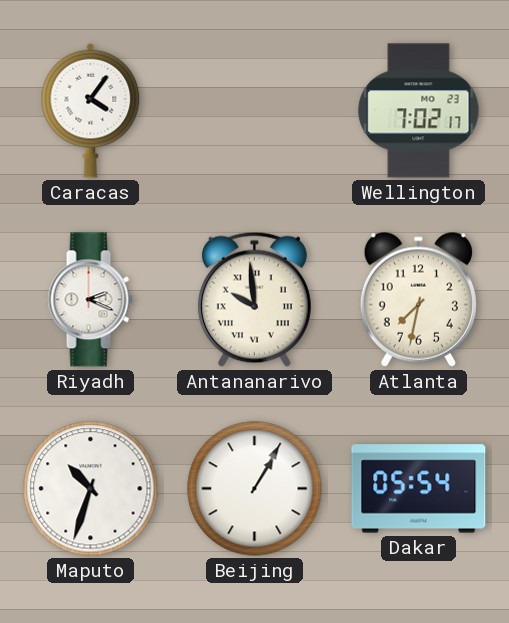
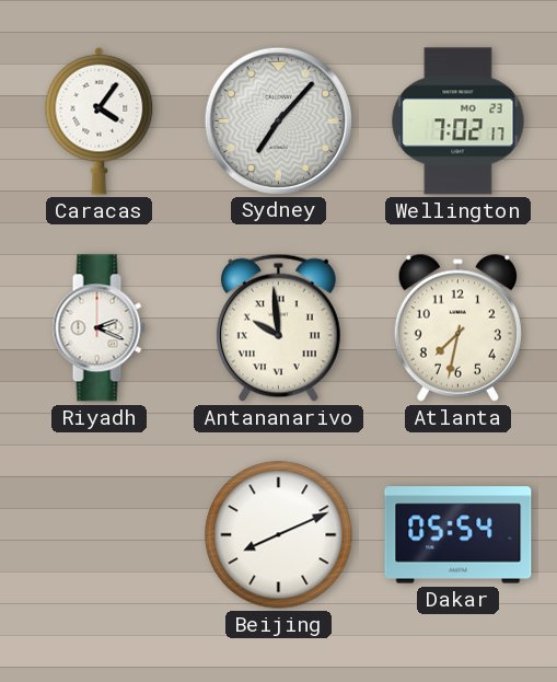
Sydney: none -> 7:07
Maputo: 10:33 -> none
Beijing: 1:05 -> 8:11
